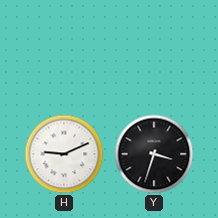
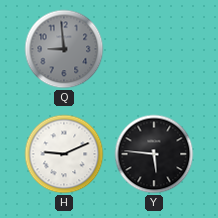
Q: none -> 8:59
Y: 3:33 -> 5:46
